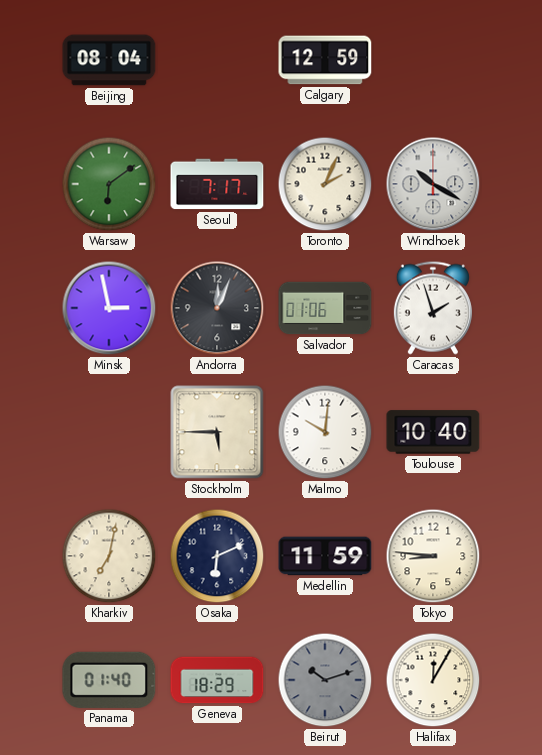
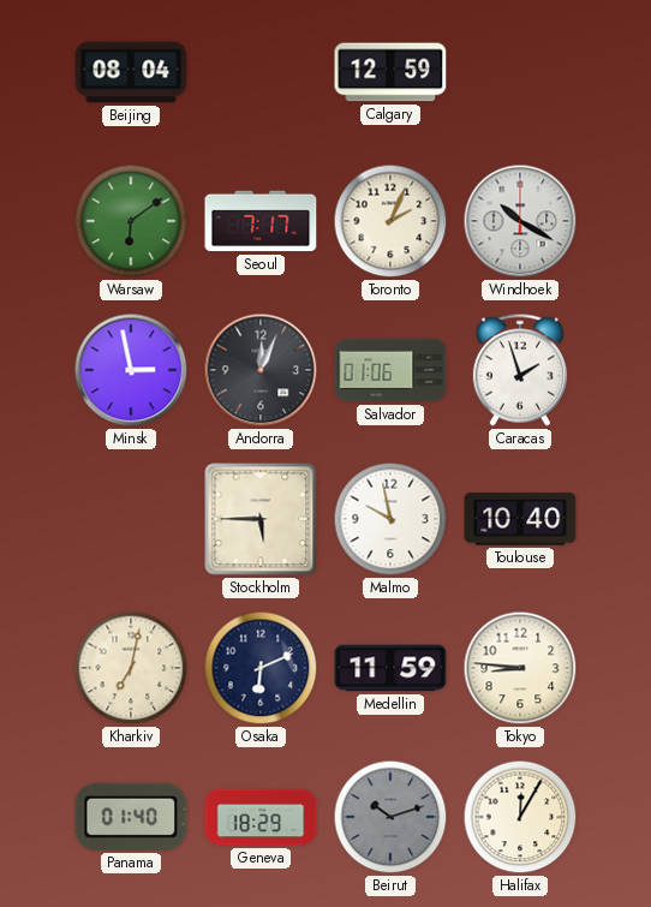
Malmo: 10:01 -> 9:58
